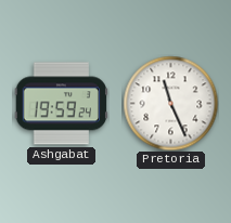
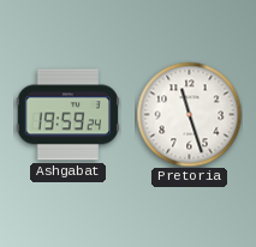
Pretoria: 11:26 -> 11:27
